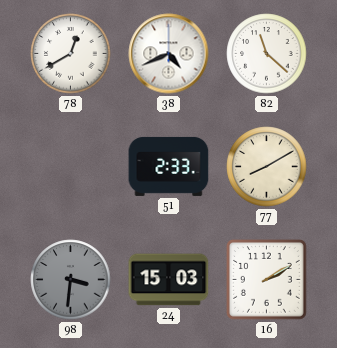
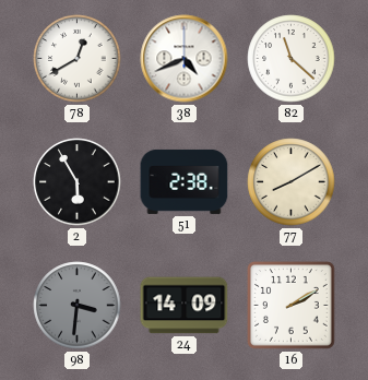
2: none -> 5:55
51: 2:33 -> 2:38
24: 15:03 -> 14:09
